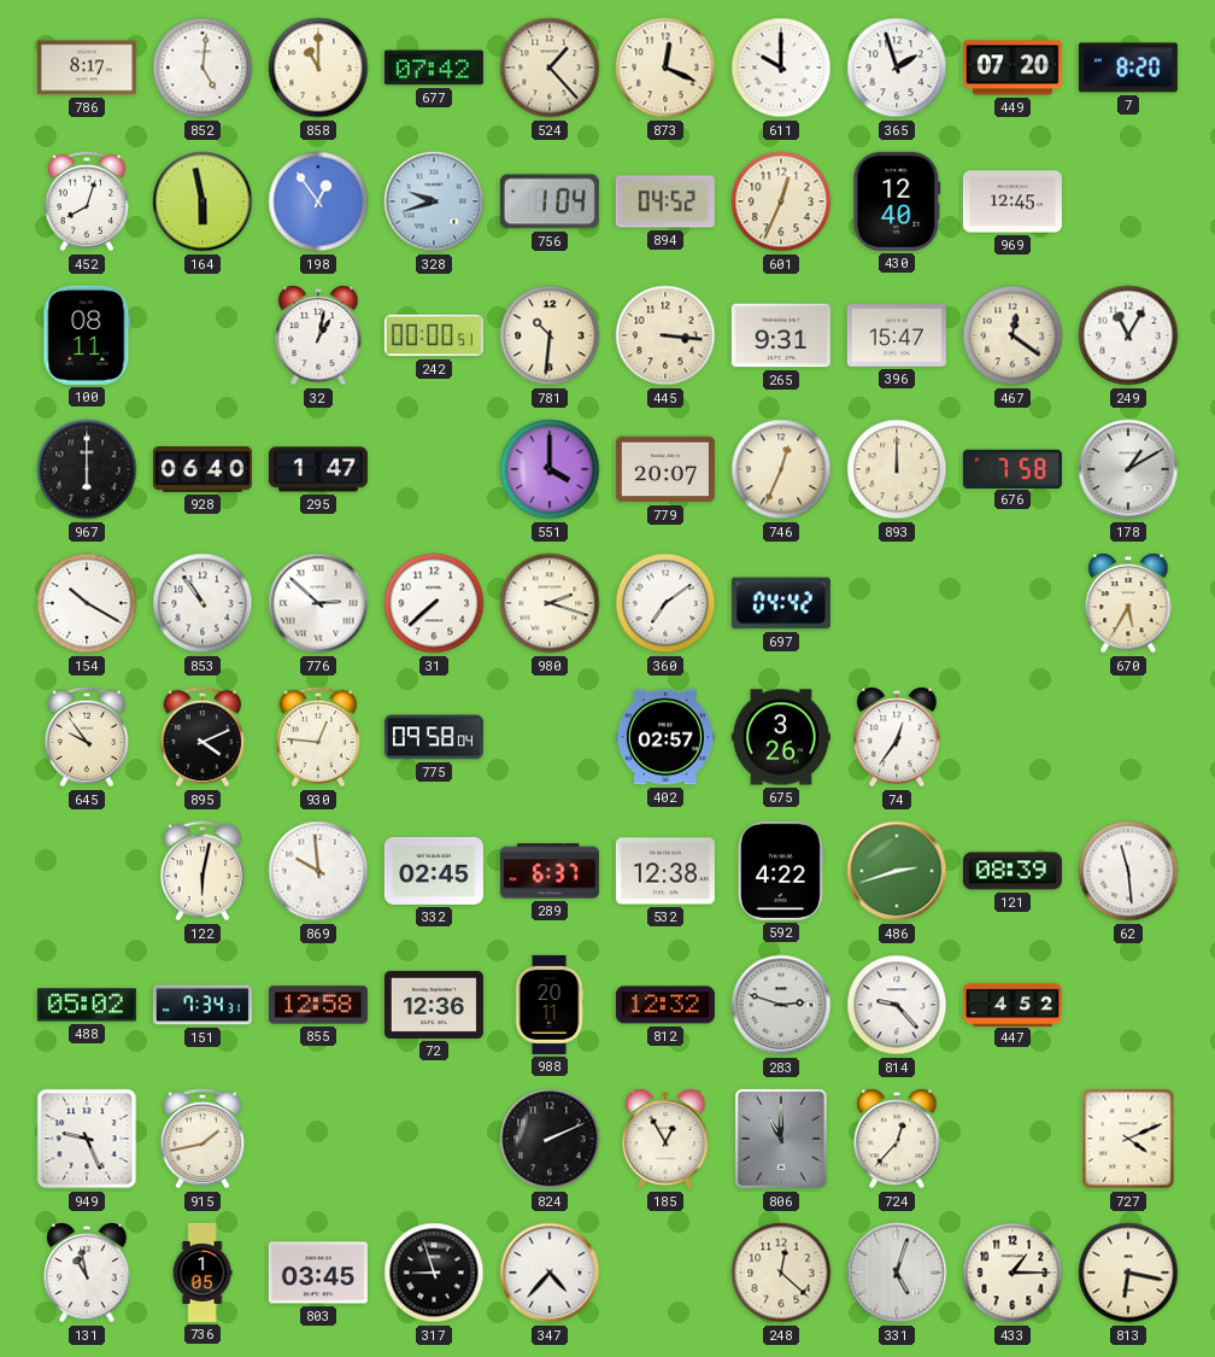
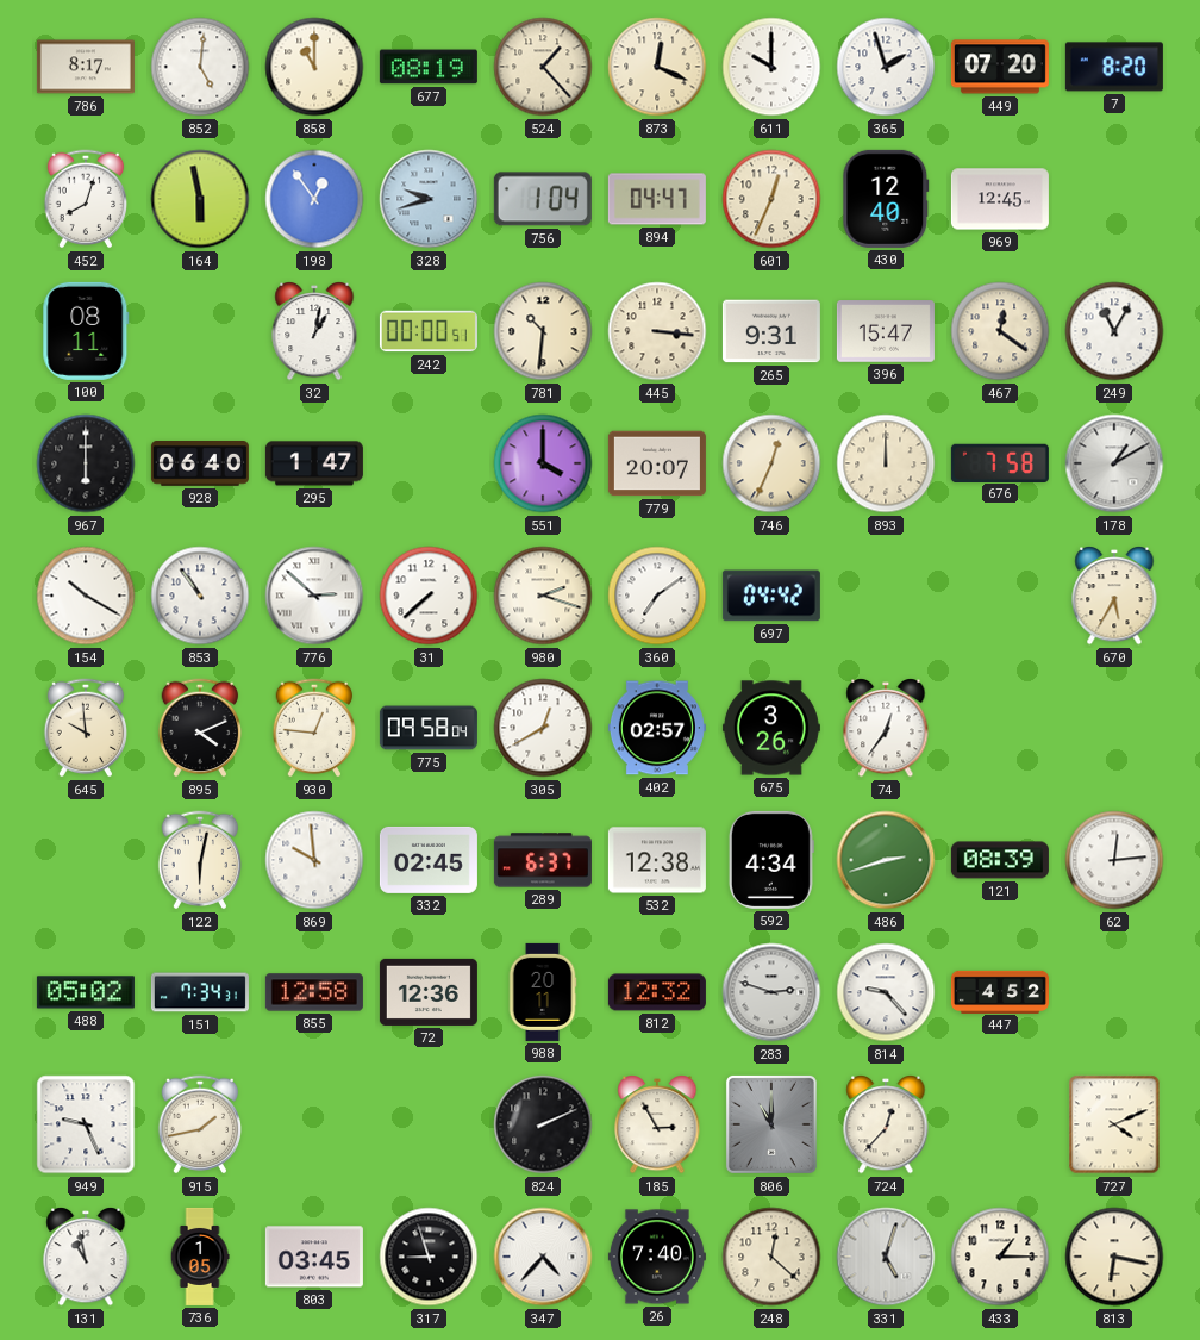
677: 07:42 -> 08:19
894: 04:52 -> 04:47
645: 9:54 -> 9:59
305: none -> 12:40
592: 4:22 -> 4:34
62: 11:29 -> 12:14
185: 12:55 -> 2:55
26: none -> 7:40
